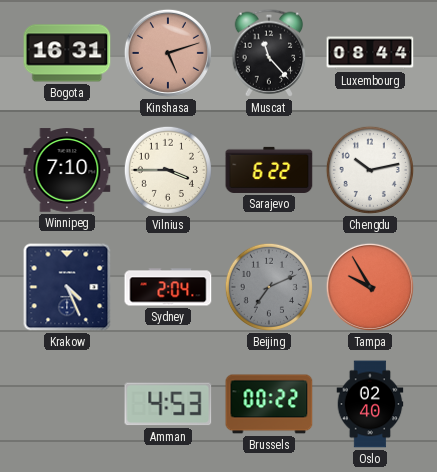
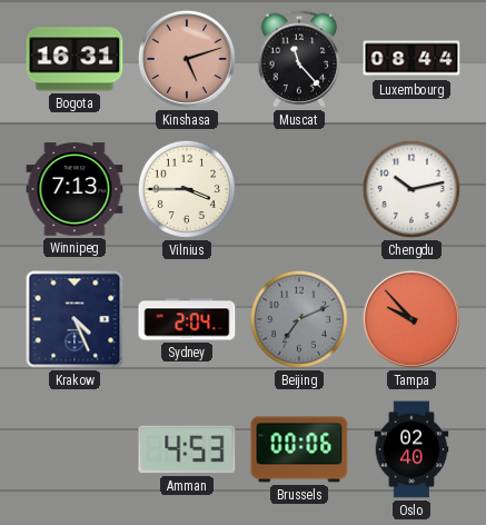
Winnipeg: 7:10 -> 7:13
Sarajevo: 6:22 -> none
Tampa: 9:55 -> 9:53
Brussels: 00:22 -> 00:06
